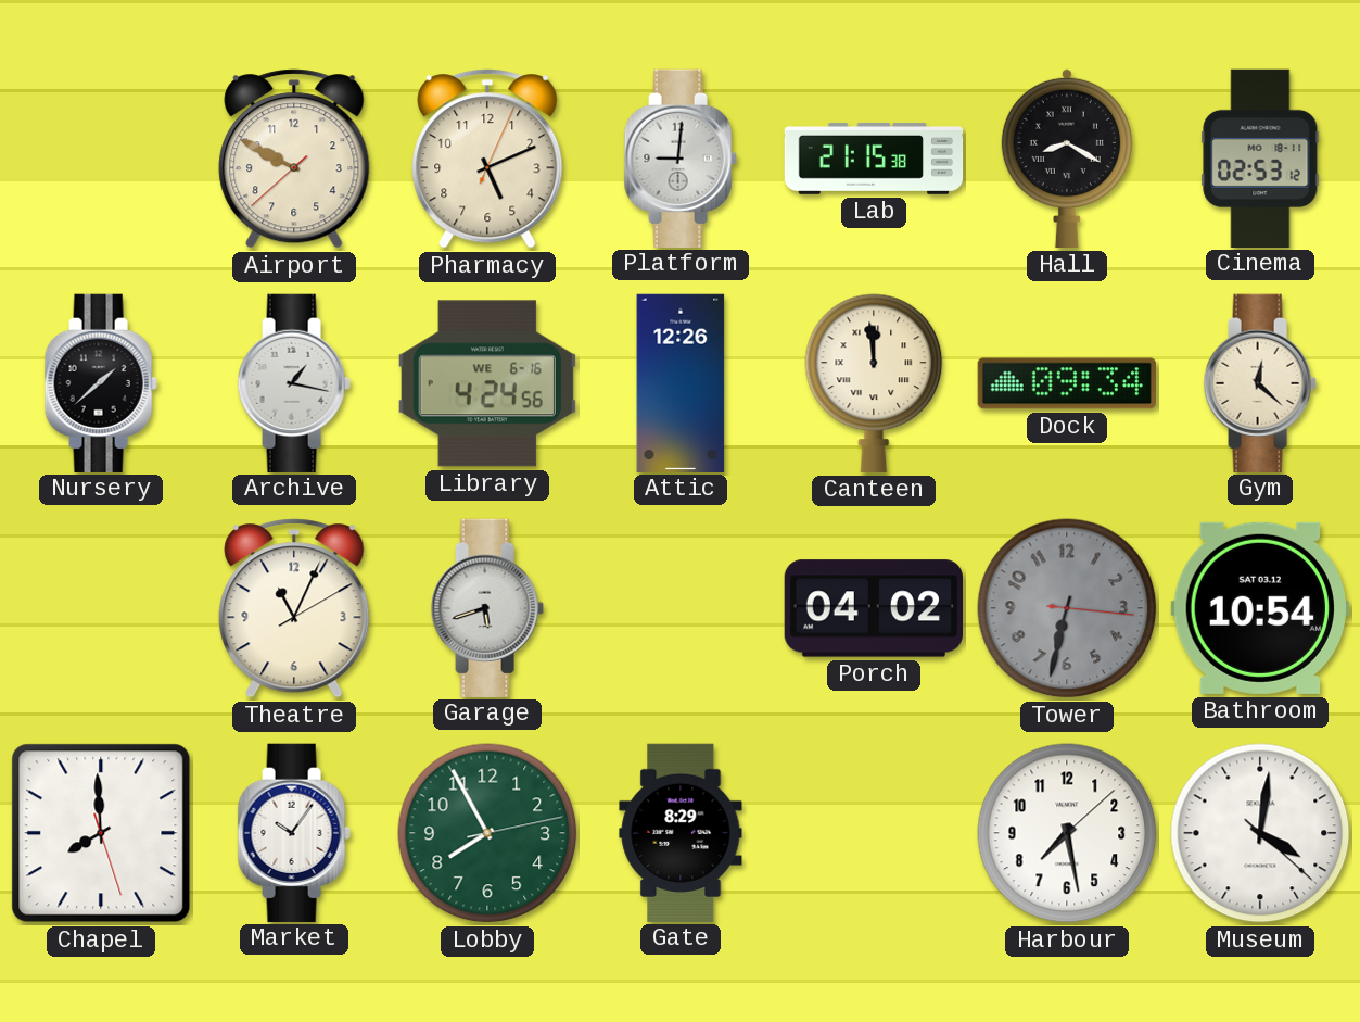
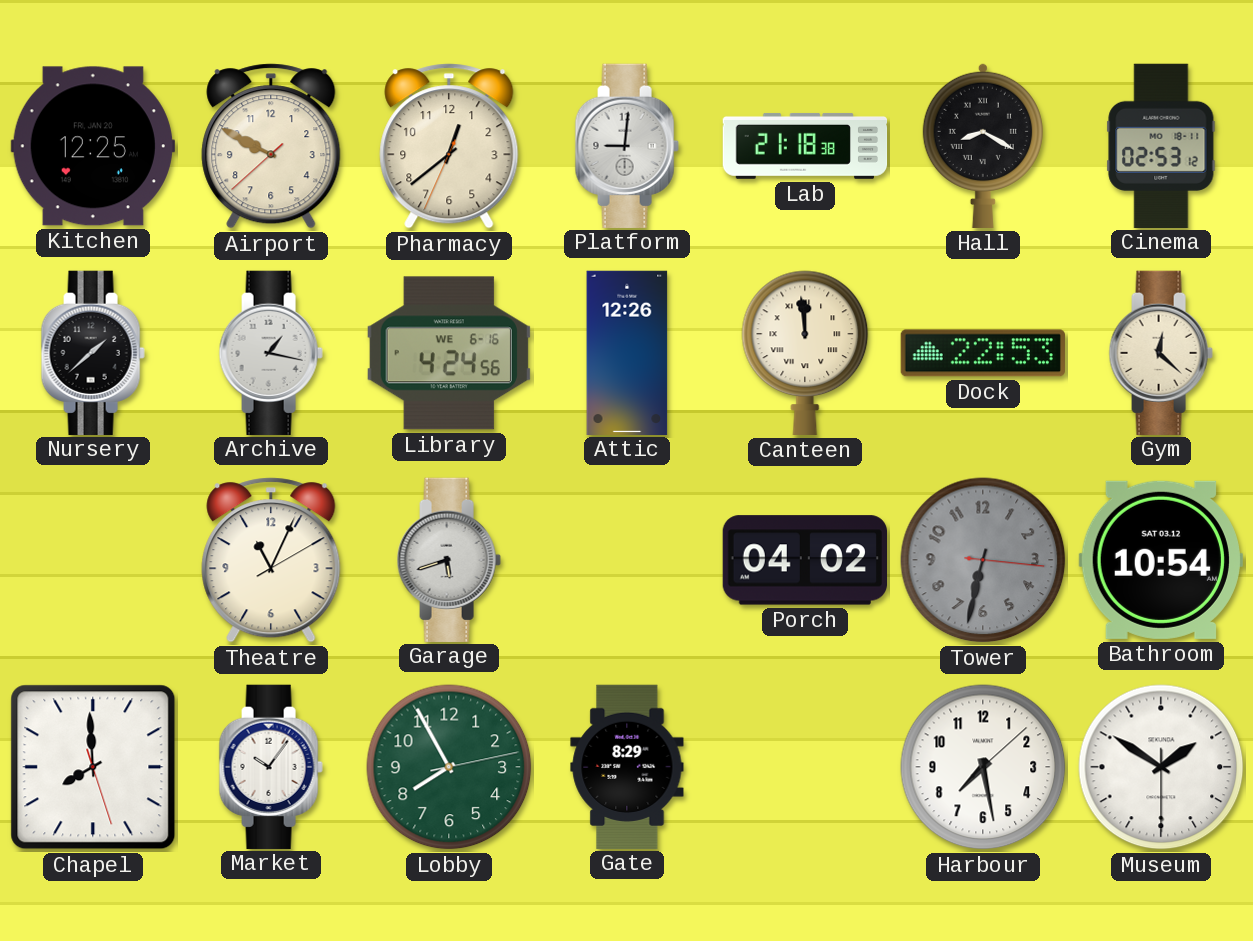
Kitchen: none -> 12:25
Pharmacy: 5:11 -> 12:38
Lab: 21:15 -> 21:18
Dock: 09:34 -> 22:53
Museum: 4:01 -> 1:50
